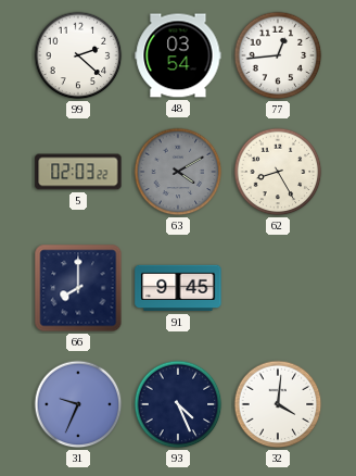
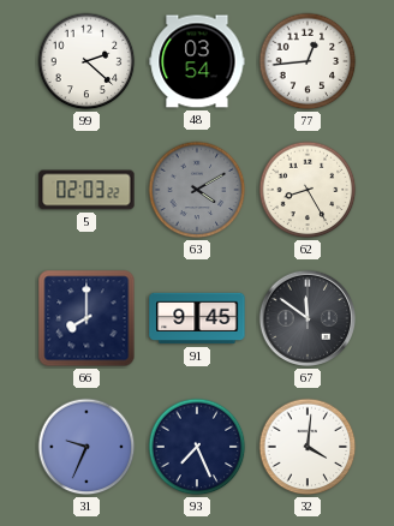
67: none -> 11:51
93: 4:26 -> 7:26
